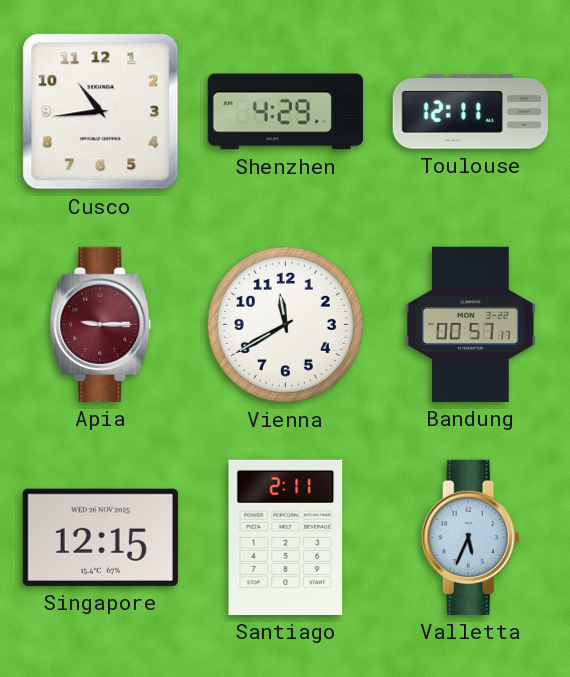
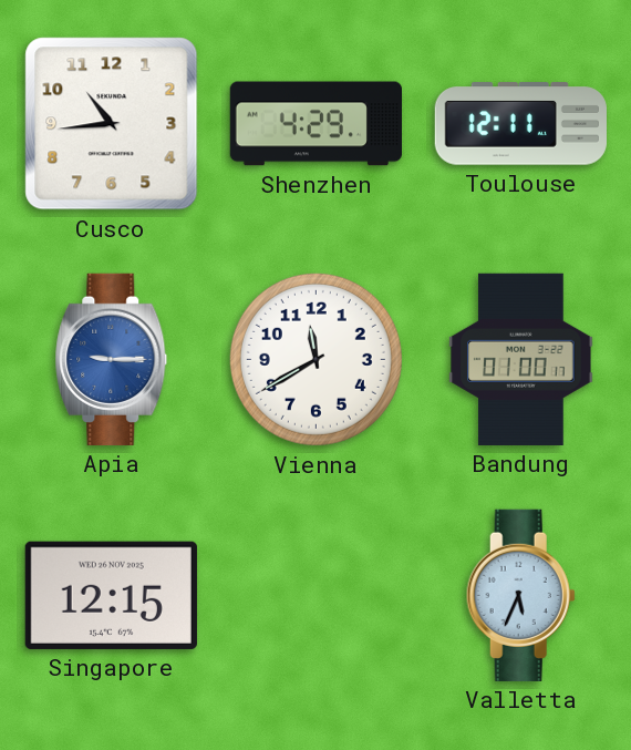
Apia dial: burgundy -> blue
Bandung: 00:57 -> 01:00
Santiago: 2:11 -> none
